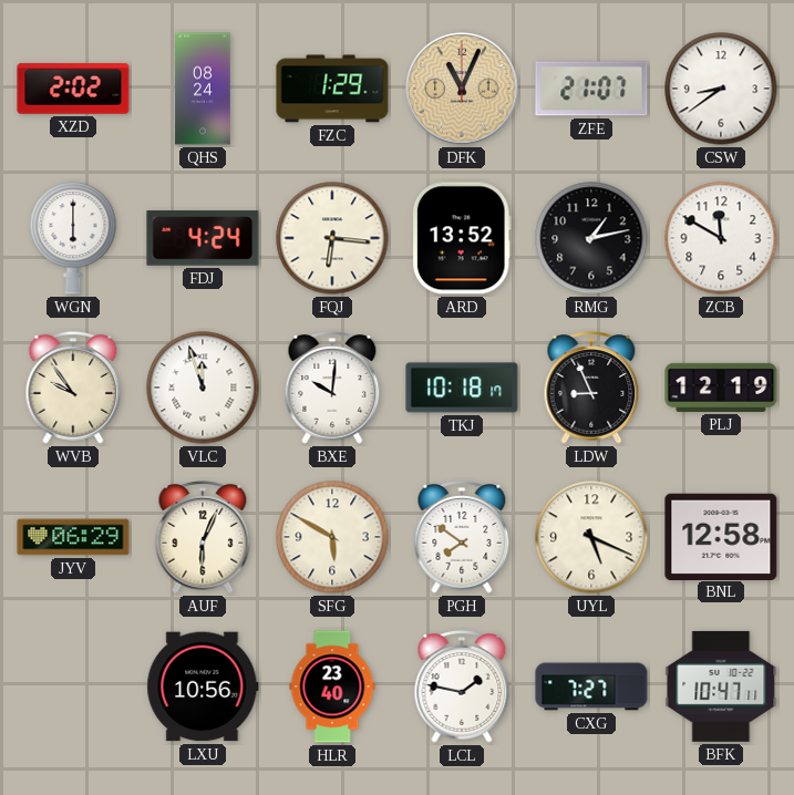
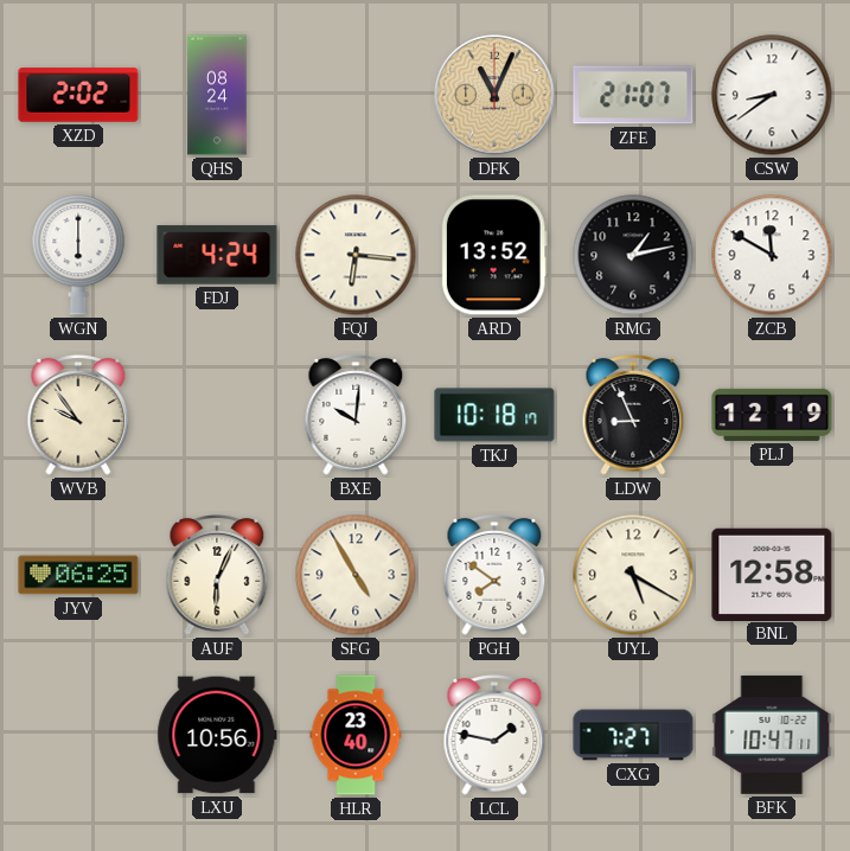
FZC: 1:29 -> none
VLC: 11:57 -> none
JYV: 06:29 -> 06:25
SFG: 5:50 -> 4:55
UYL: 5:19 -> 5:20
